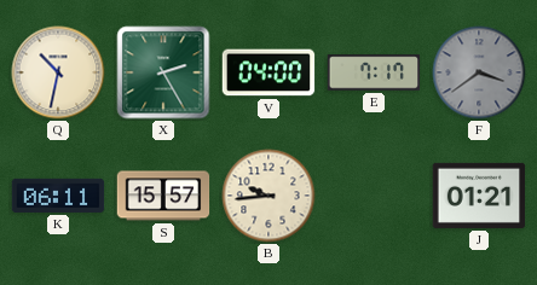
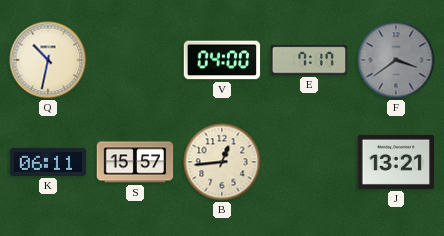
X: 2:25 -> none
B: 9:44 -> 12:44
J: 01:21 -> 13:21
